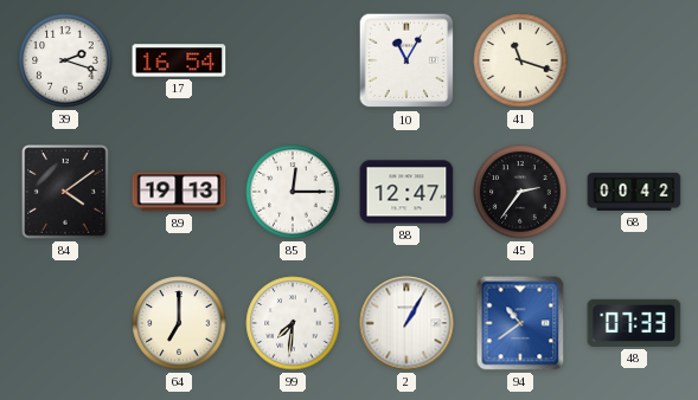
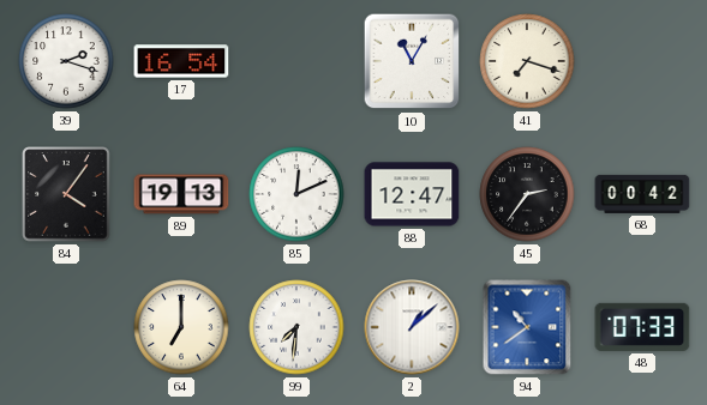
41: 11:18 -> 7:18
84: 4:09 -> 4:06
85: 12:15 -> 12:11
2: 1:05 -> 1:08
